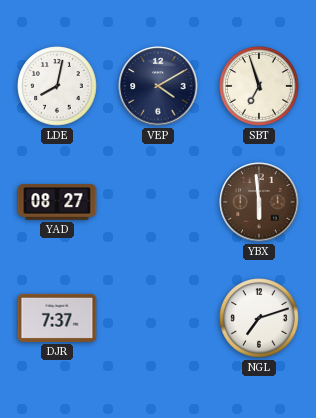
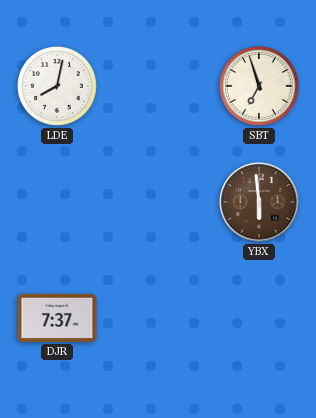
VEP: 4:10 -> none
YAD: 08:27 -> none
NGL: 7:12 -> none
